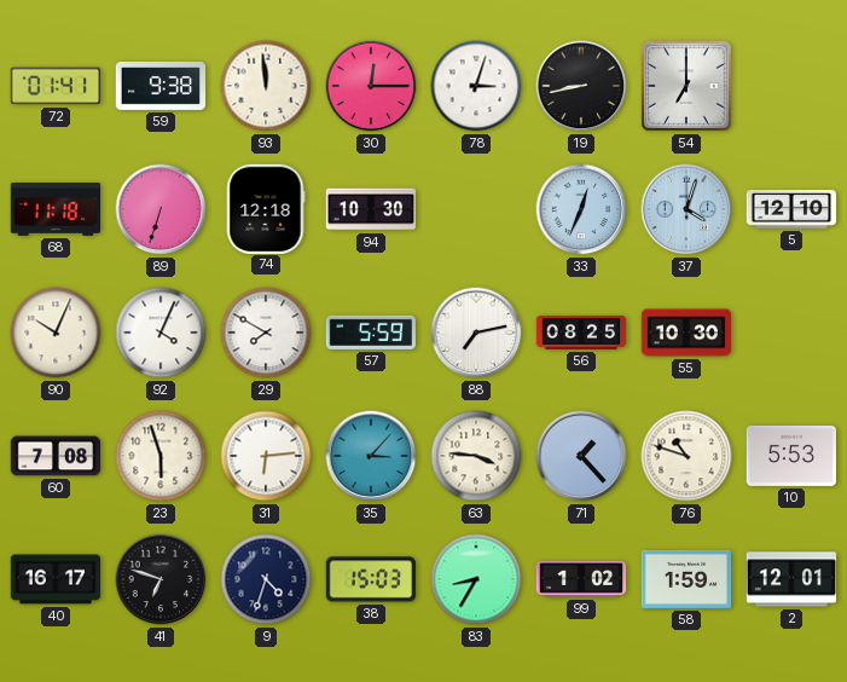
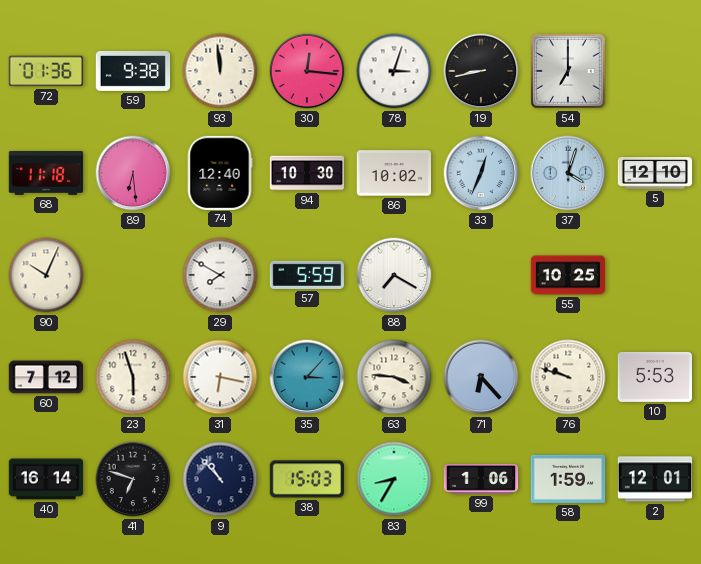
72: 01:41 -> 01:36
30: 12:15 -> 12:16
89: 6:33 -> 6:29
74: 12:18 -> 12:40
86: none -> 10:02
92: 4:04 -> none
88: 7:13 -> 7:20
56: 08:25 -> none
55: 10:30 -> 10:25
60: 7:08 -> 7:12
31: 6:14 -> 6:17
71: 1:23 -> 6:23
76: 10:48 -> 9:48
40: 16:17 -> 16:14
9: 4:33 -> 10:53
99: 1:02 -> 1:06
